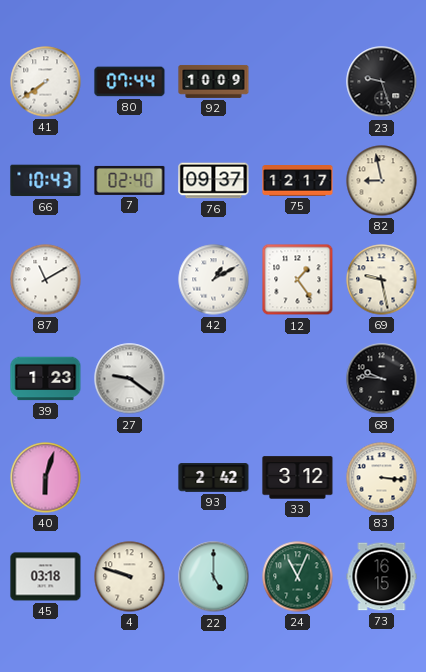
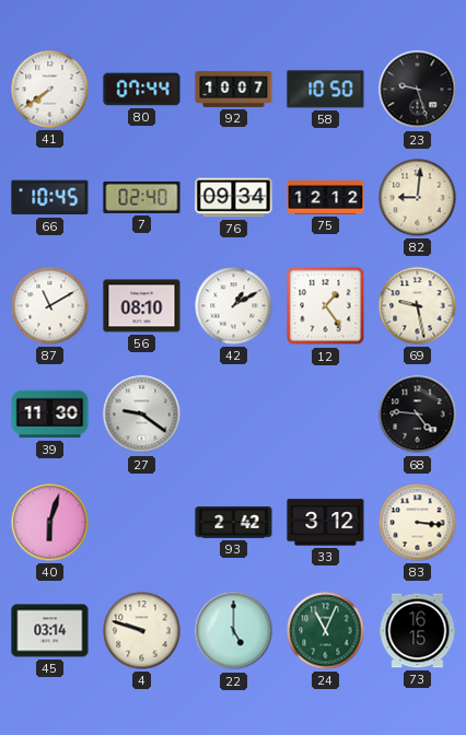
92: 10:09 -> 10:07
58: none -> 10:50
66: 10:43 -> 10:45
76: 09:37 -> 09:34
75: 12:17 -> 12:12
82: 8:58 -> 9:01
56: none -> 08:10
39: 1:23 -> 11:30
68: 9:46 -> 4:46
45: 03:18 -> 03:14
